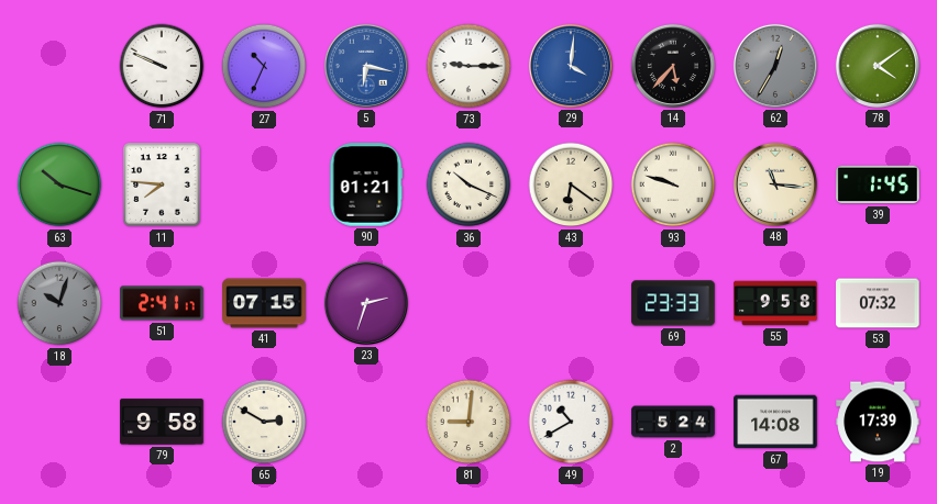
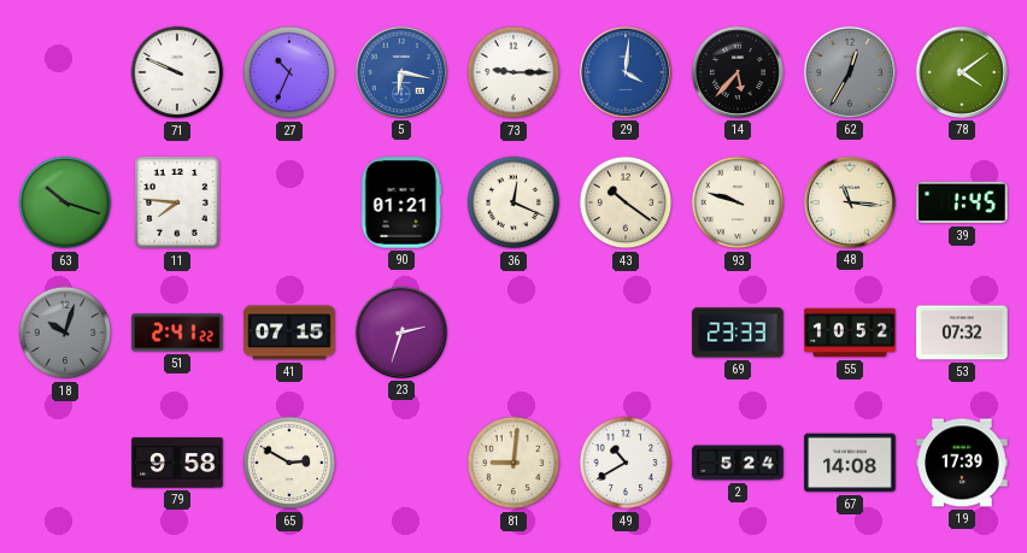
36: 10:19 -> 12:19
43: 6:21 -> 10:21
51: 2:41:17 -> 2:41:22
55: 9:58 -> 10:52
